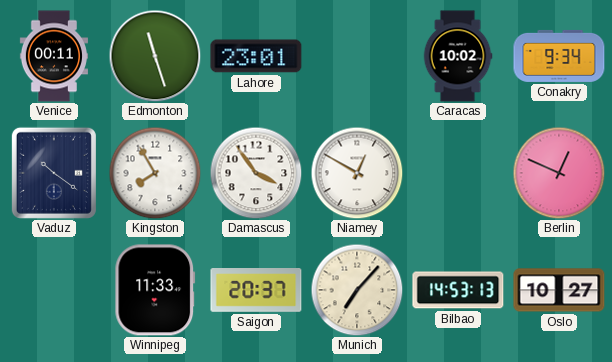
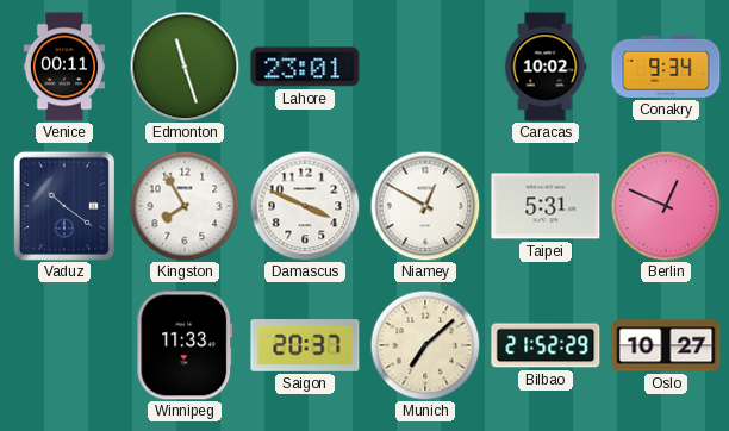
Damascus: 3:54 -> 3:49
Taipei: none -> 5:31
Munich: 7:07 -> 7:08
Bilbao: 14:53 -> 21:52
